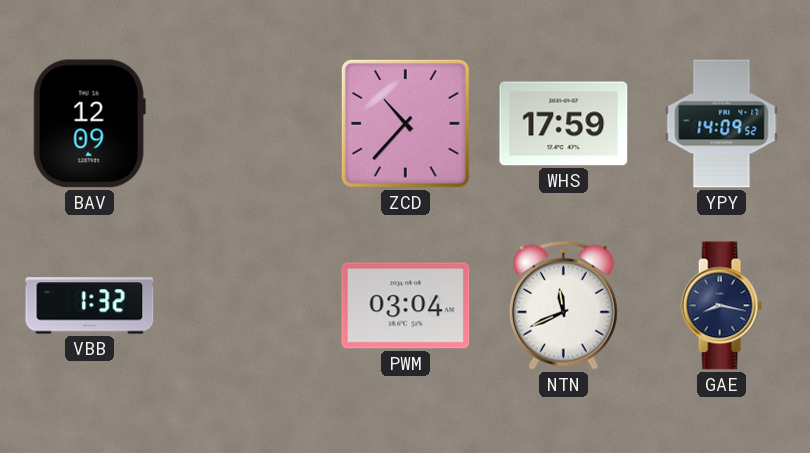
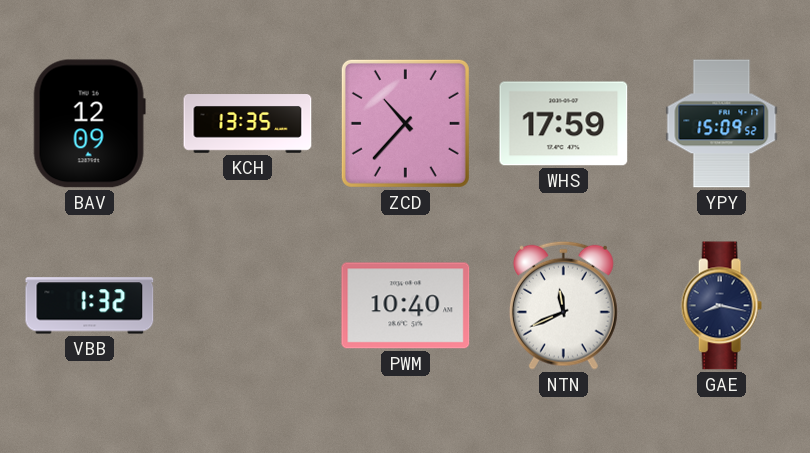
KCH: none -> 13:35
YPY: 14:09 -> 15:09
PWM: 03:04 -> 10:40
